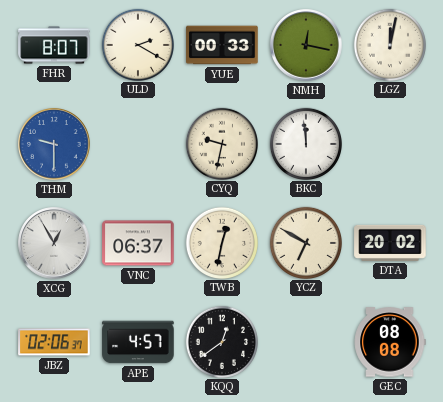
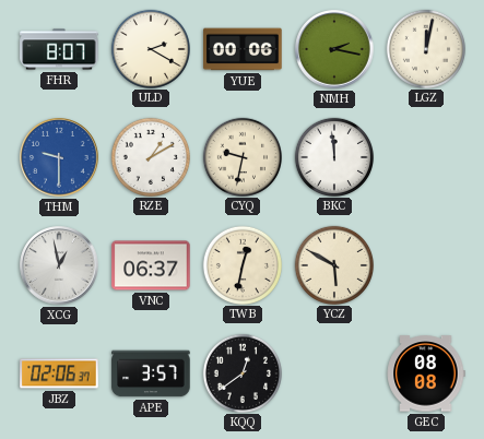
YUE: 00:33 -> 00:06
NMH: 12:17 -> 2:17
RZE: none -> 1:10
XCG: 12:55 -> 12:58
YCZ: 6:50 -> 5:50
DTA: 20:02 -> none
APE: 4:57 -> 3:57
